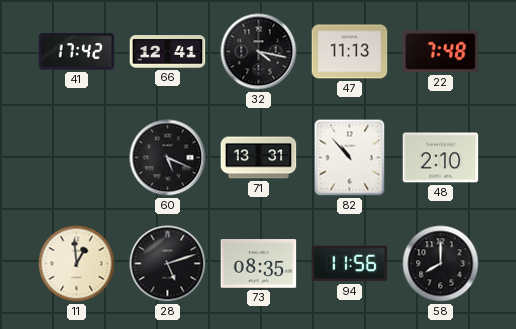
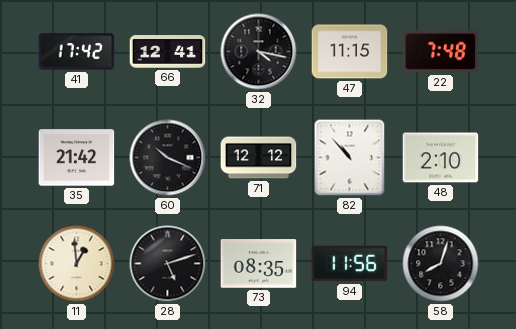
47: 11:13 -> 11:15
35: none -> 21:42
60: 5:19 -> 10:19
71: 13:31 -> 12:12
58: 8:00 -> 8:03
